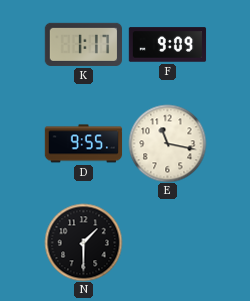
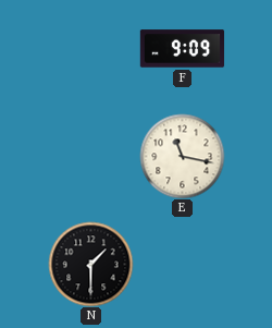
K: 1:17 -> none
D: 9:55 -> none
